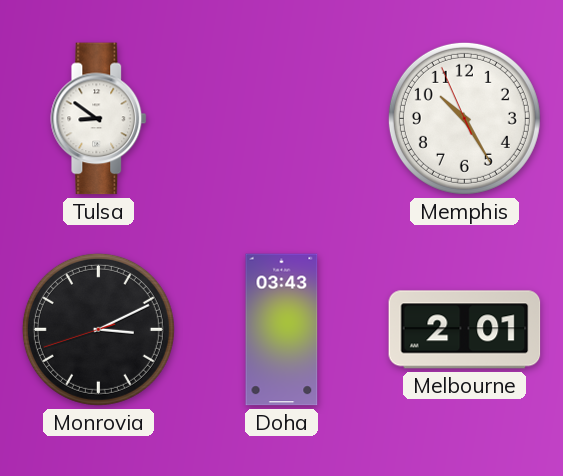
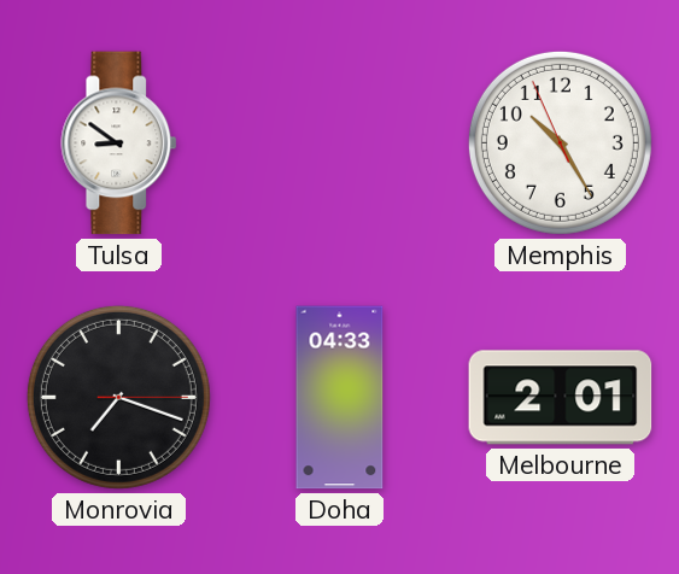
Monrovia: 3:10 -> 7:18
Doha: 03:43 -> 04:33
